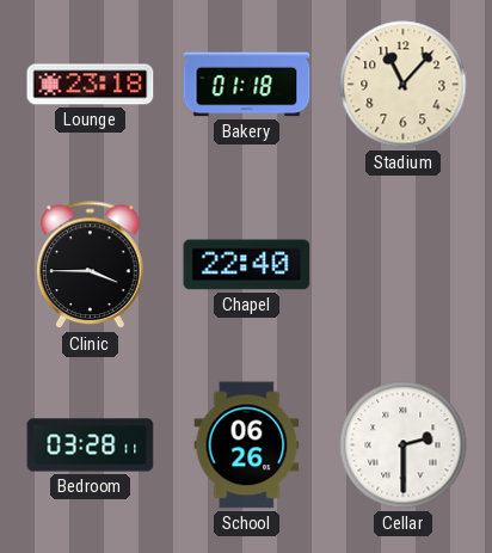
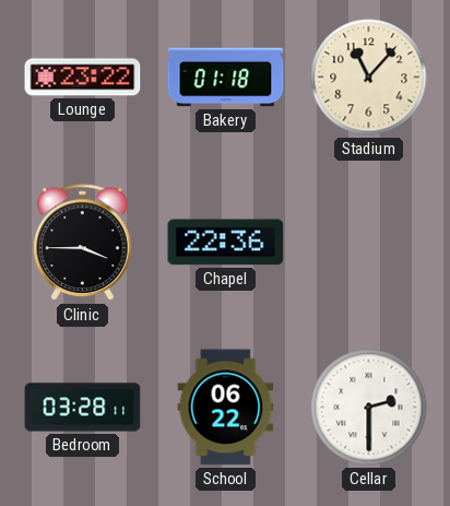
Lounge: 23:18 -> 23:22
Chapel: 22:40 -> 22:36
School: 06:26 -> 06:22
